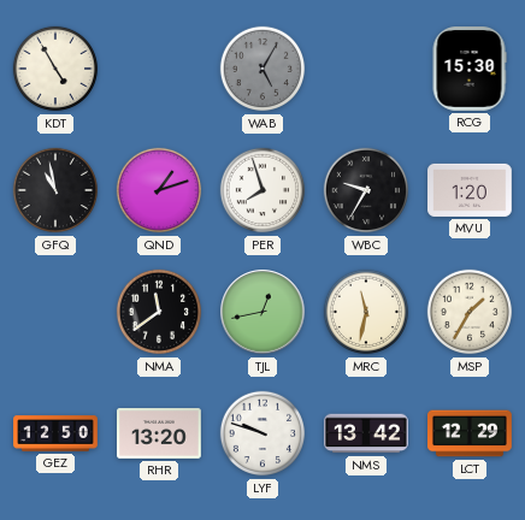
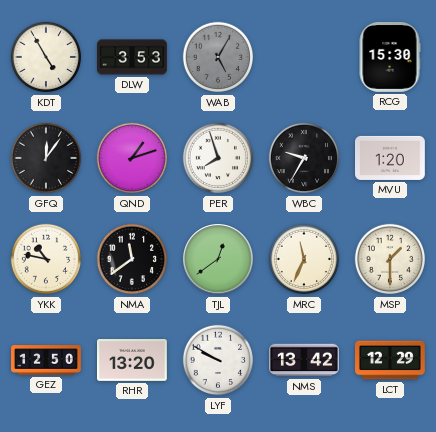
DLW: none -> 3:53
GFQ: 10:58 -> 12:06
YKK: none -> 10:47
TJL: 12:43 -> 12:39
MRC: 11:32 -> 11:34
MSP: 1:35 -> 1:30
LYF: 9:48 -> 9:50
